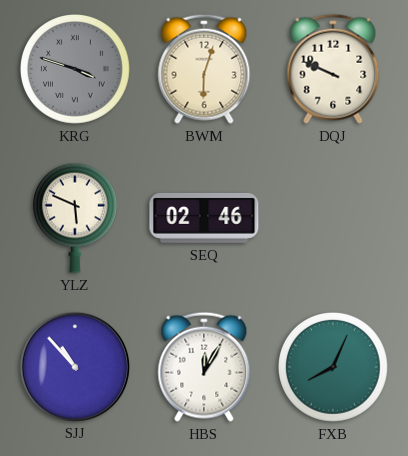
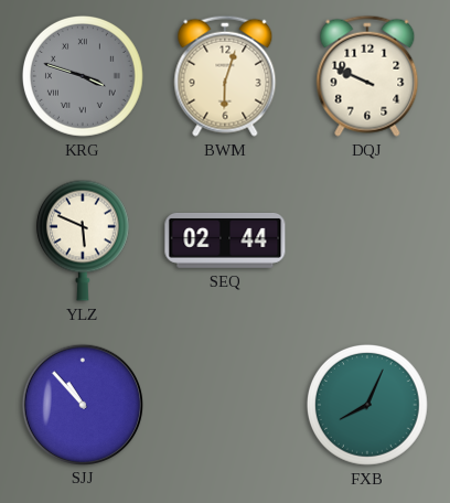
SEQ: 02:46 -> 02:44
HBS: 12:05 -> none
